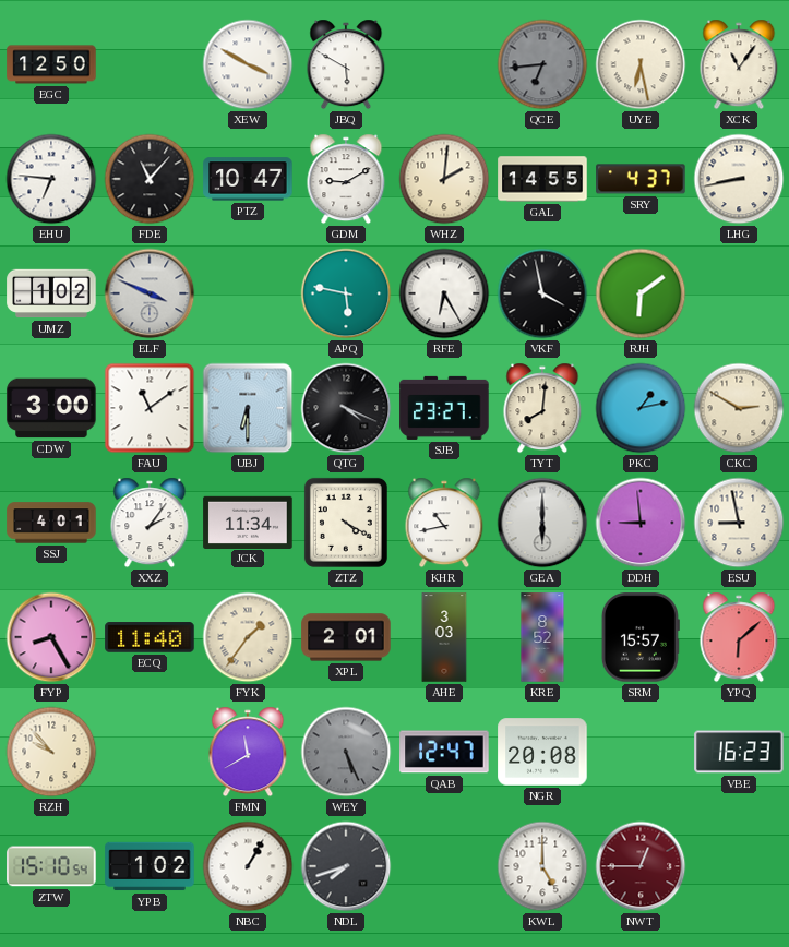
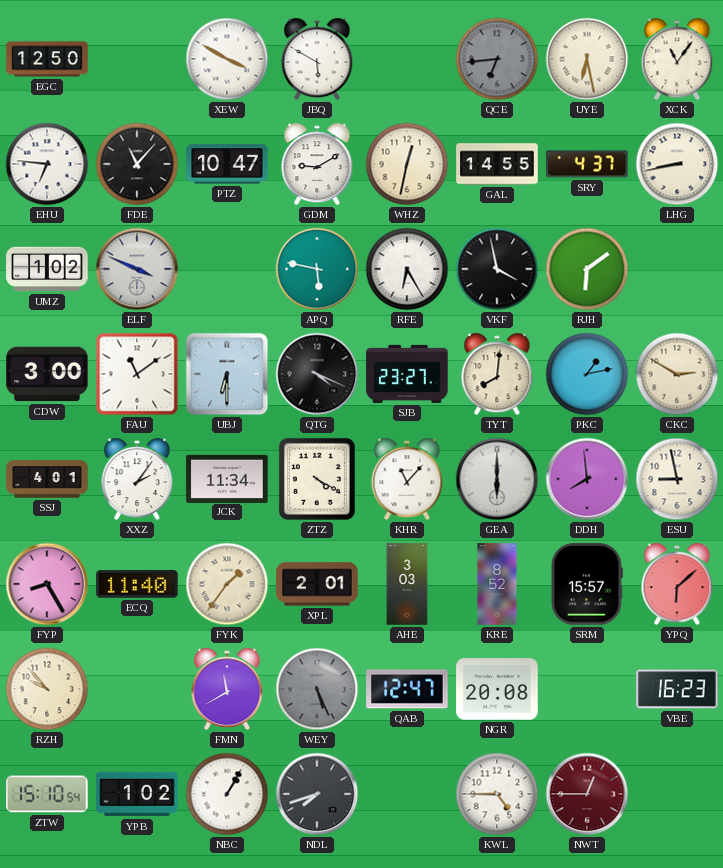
WHZ: 2:01 -> 12:32
KHR: 10:43 -> 11:07
DDH: 8:59 -> 7:59
KWL: 5:00 -> 4:45
